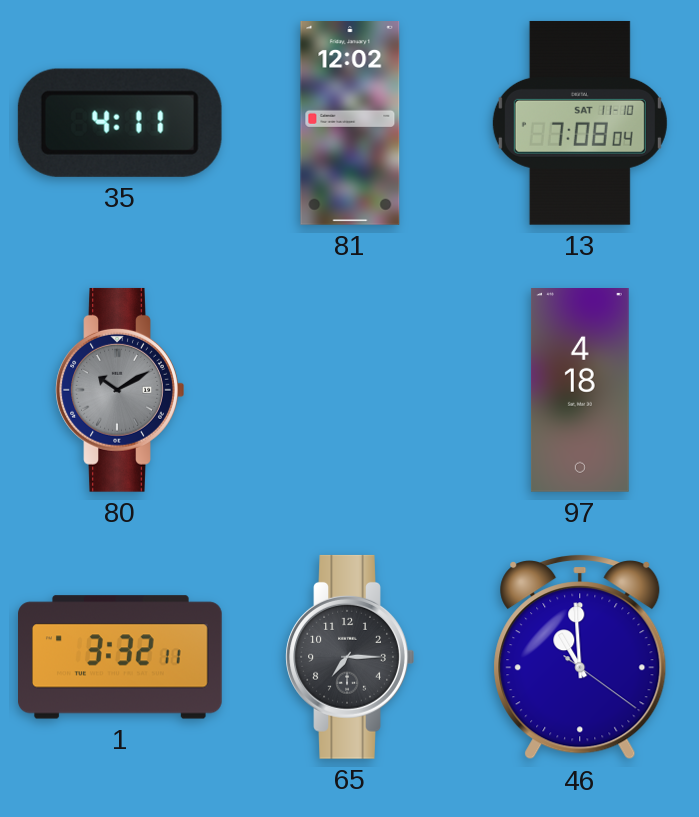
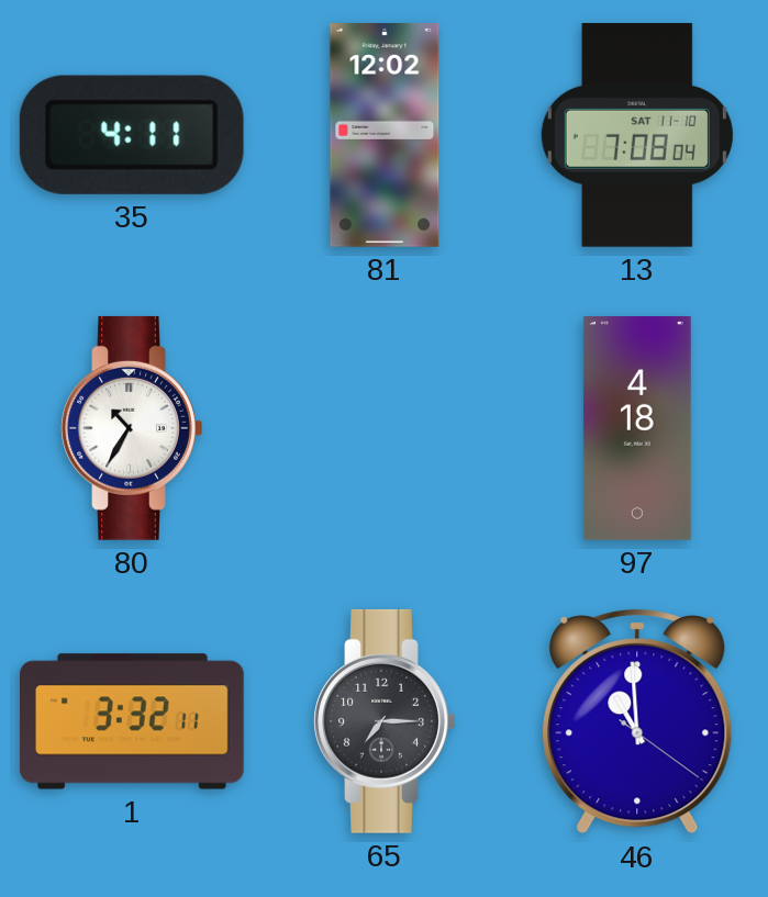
80: 10:10 -> 10:35
80 dial: grey -> white
